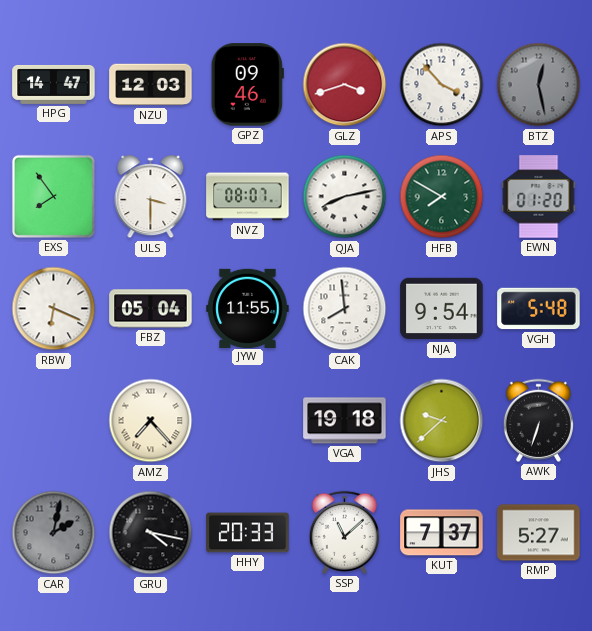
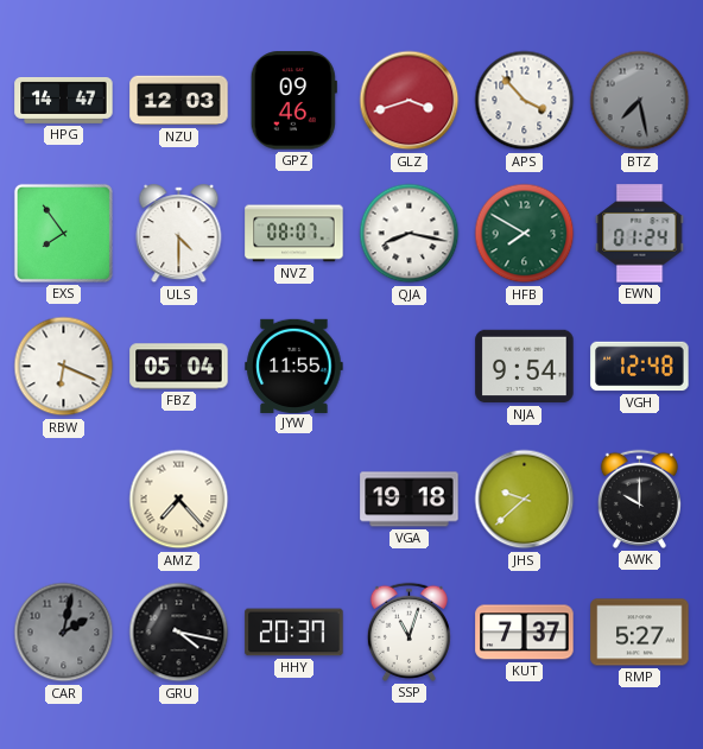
BTZ: 12:28 -> 7:28
ULS: 3:30 -> 4:30
QJA: 8:13 -> 8:17
EWN: 01:20 -> 01:24
CAK: 7:59 -> none
VGH: 5:48 -> 12:48
AWK: 6:33 -> 10:00
HHY: 20:33 -> 20:37
SSP: 11:08 -> 11:03
